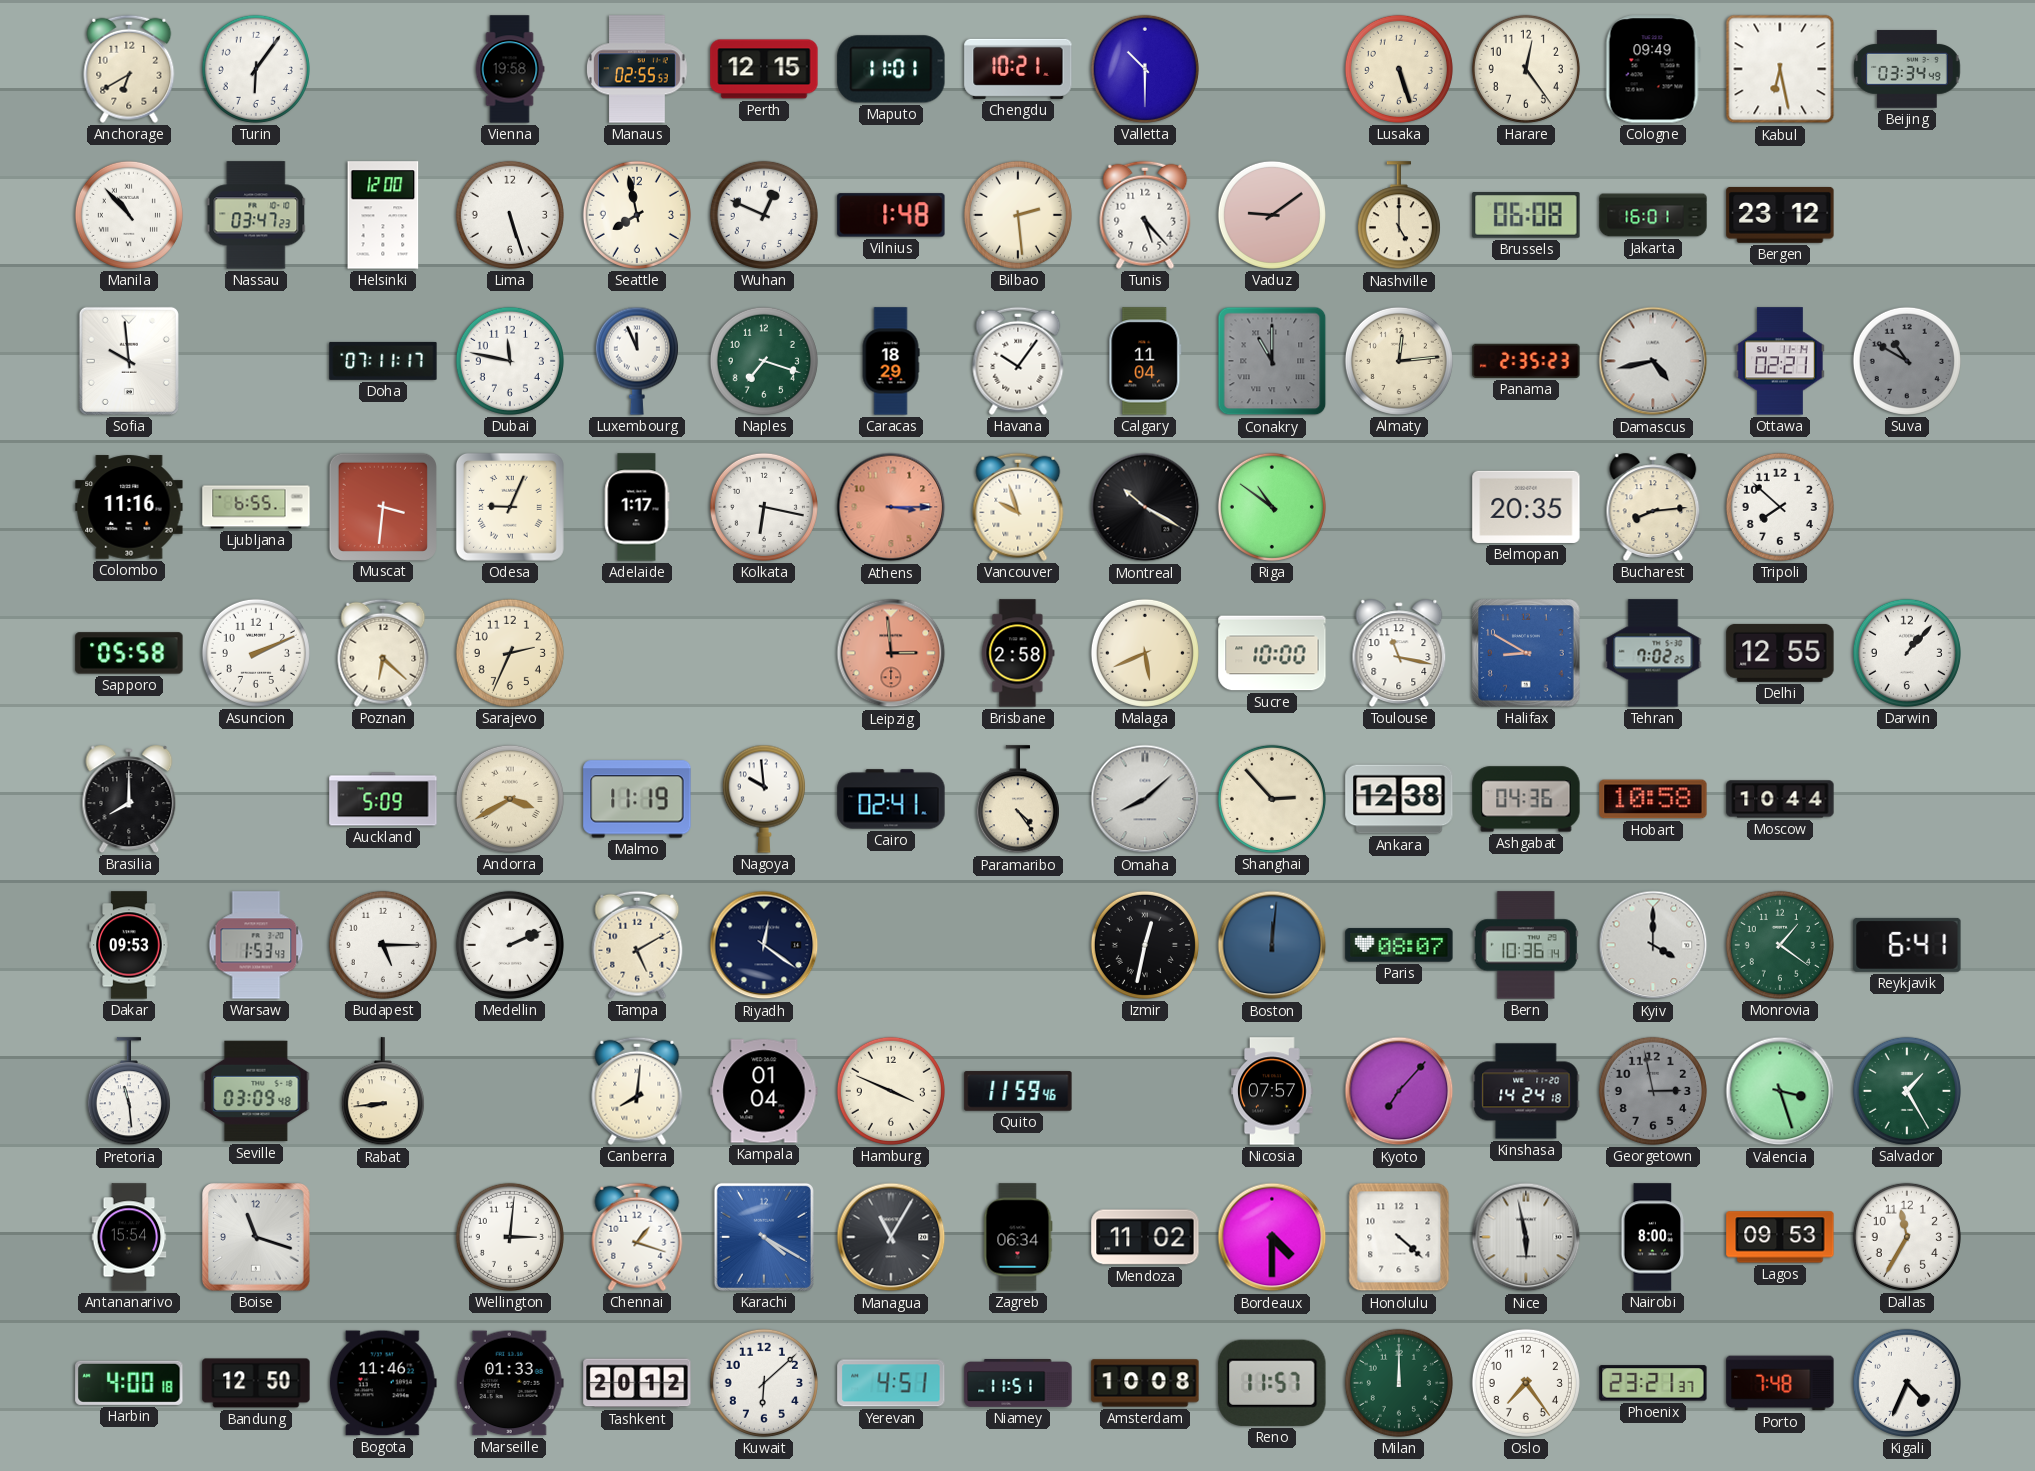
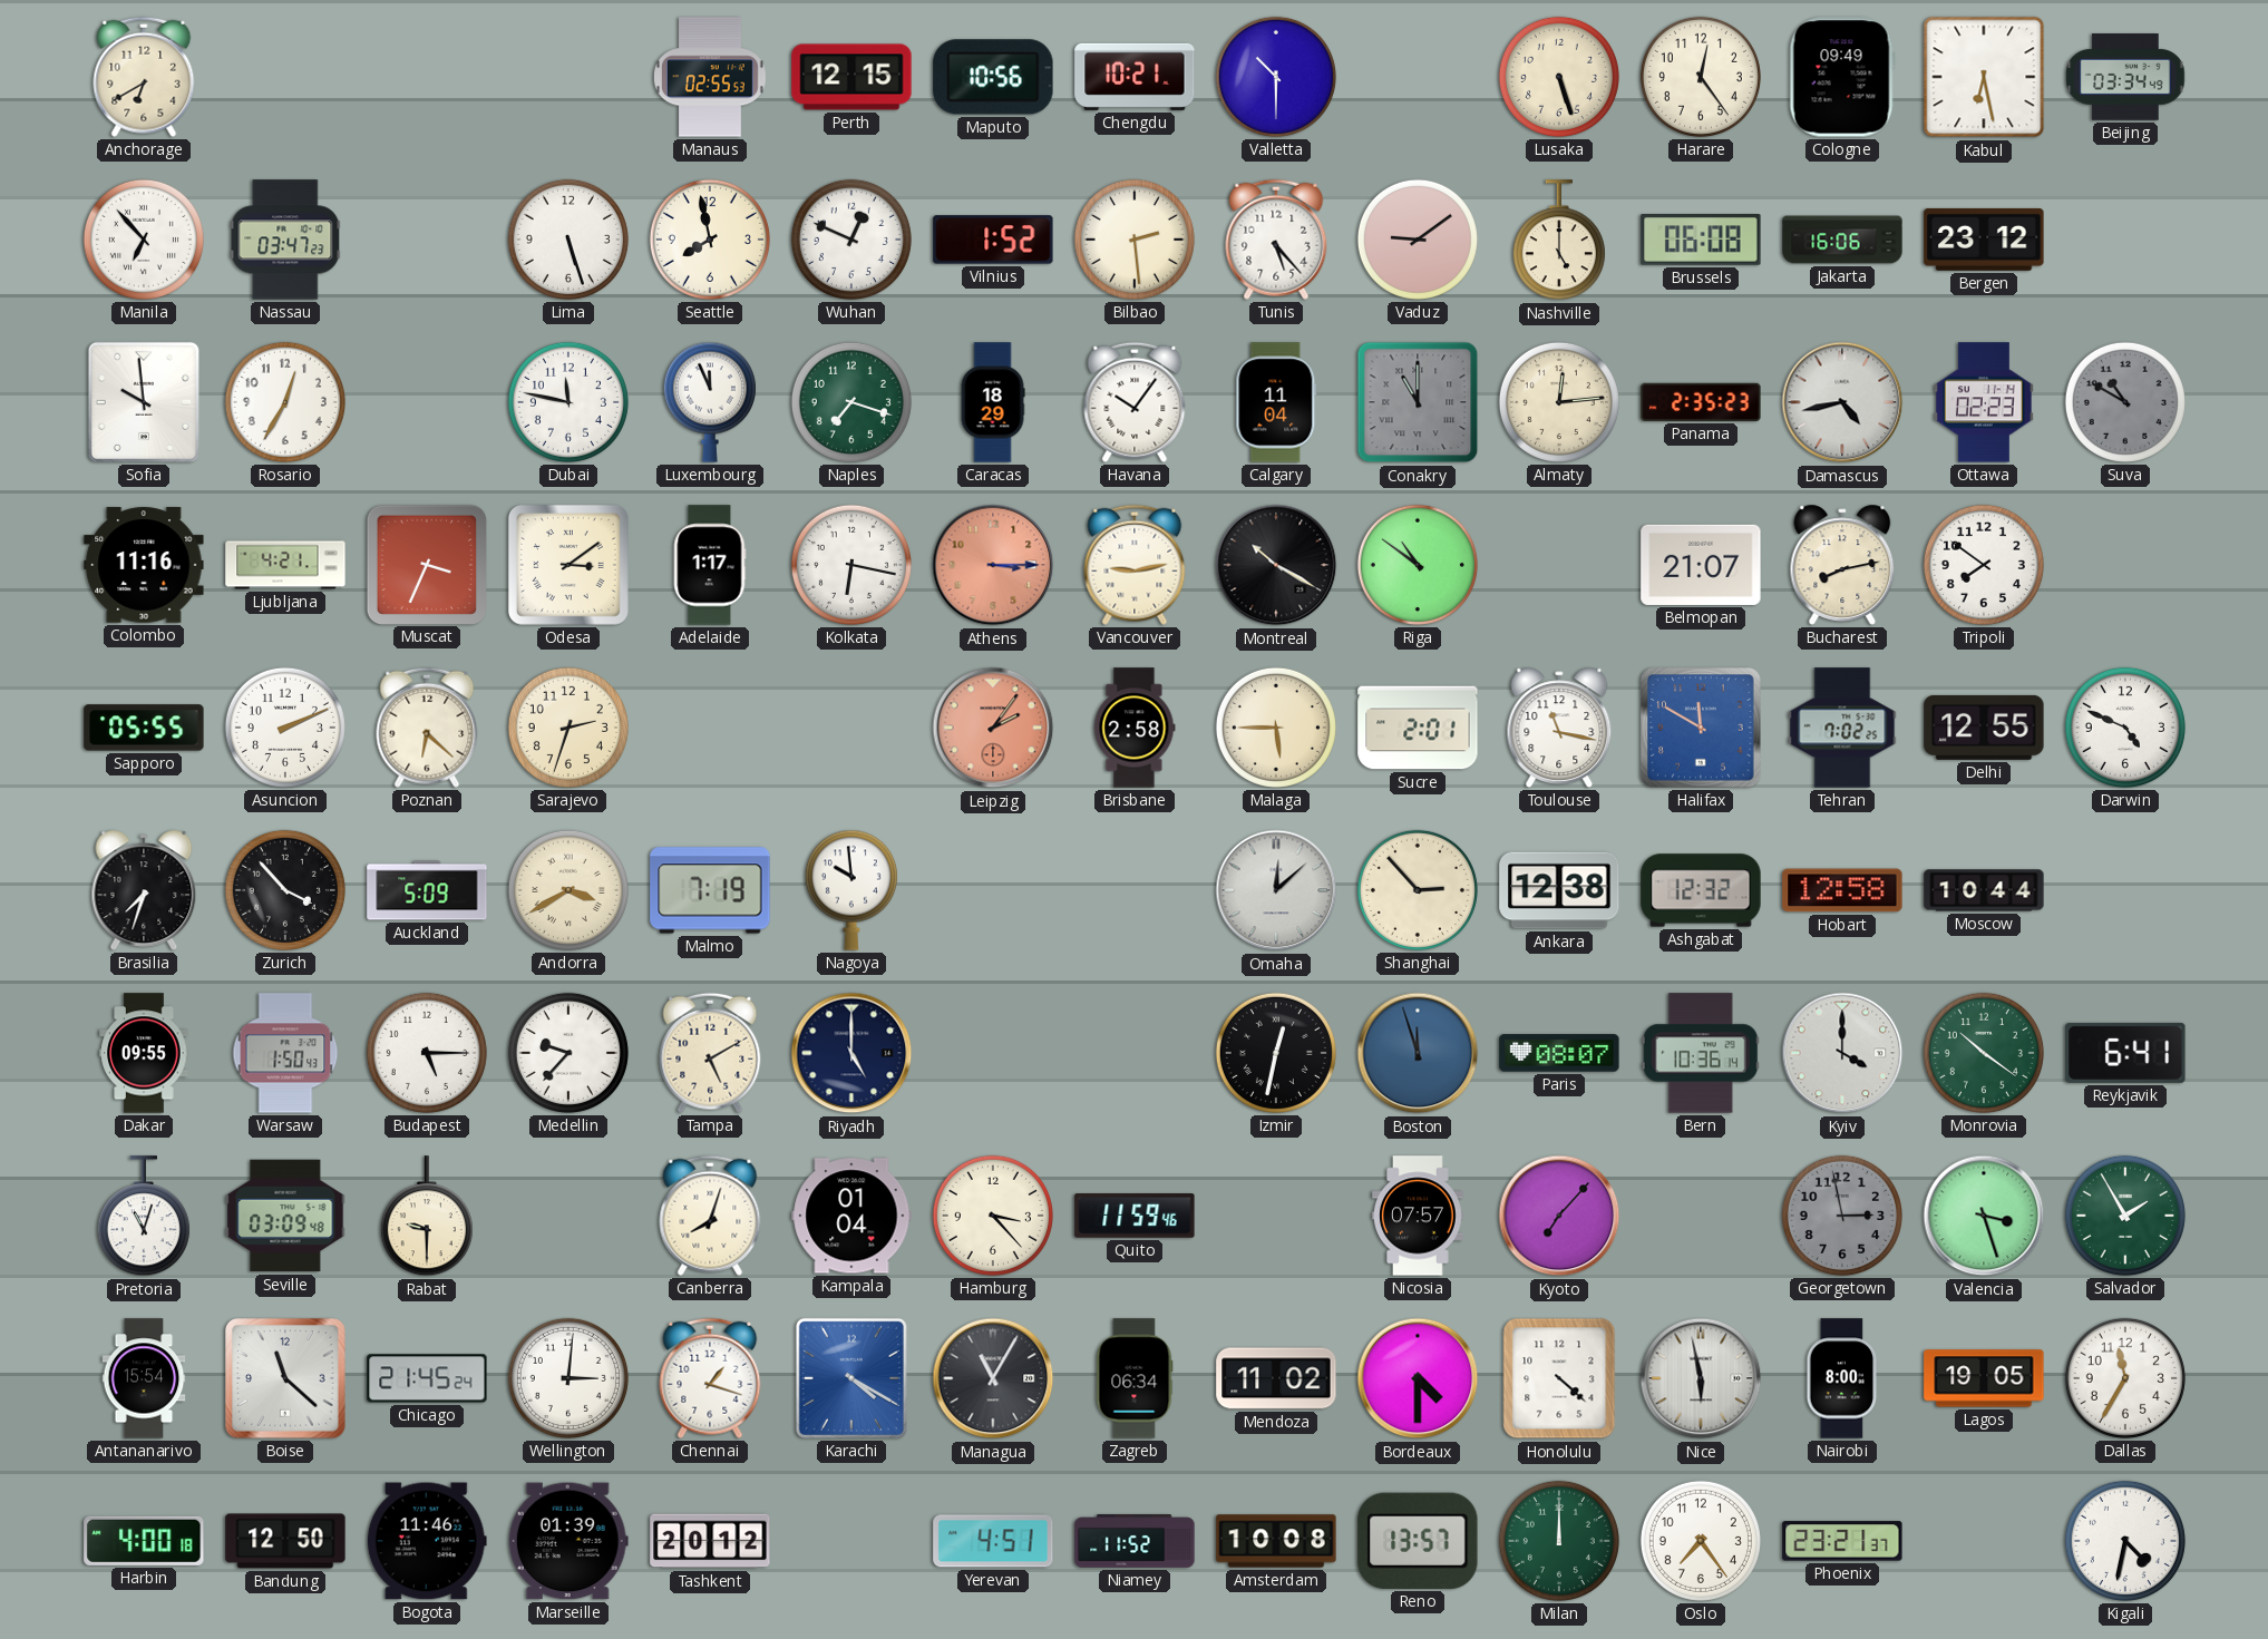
Turin: 6:06 -> none
Vienna: 19:58 -> none
Maputo: 11:01 -> 10:56
Manila: 10:53 -> 6:53
Helsinki: 12:00 -> none
Vilnius: 1:48 -> 1:52
Jakarta: 16:01 -> 16:06
Rosario: none -> 12:35
Doha: 07:11 -> none
Ottawa: 02:21 -> 02:23
Ljubljana: 6:55 -> 4:21
Muscat: 3:31 -> 3:34
Odesa: 9:04 -> 3:09
Vancouver: 9:57 -> 9:13
Belmopan: 20:35 -> 21:07
Bucharest: 8:14 -> 8:13
Tripoli: 7:52 -> 7:51
Sapporo: 05:58 -> 05:55
Sarajevo: 2:34 -> 2:33
Leipzig: 2:59 -> 2:06
Malaga: 5:41 -> 5:45
Sucre: 10:00 -> 2:01
Halifax: 8:50 -> 11:50
Darwin: 1:07 -> 4:49
Brasilia: 8:00 -> 7:33
Zurich: none -> 3:53
Malmo: 11:19 -> 7:19
Cairo: 02:41 -> none
Paramaribo: 4:24 -> none
Omaha: 8:08 -> 12:08
Ashgabat: 04:36 -> 12:32
Hobart: 10:58 -> 12:58
Dakar: 09:53 -> 09:55
Warsaw: 1:53 -> 1:50
Medellin: 2:11 -> 9:37
Riyadh: 12:21 -> 5:00
Boston: 12:01 -> 11:57
Monrovia: 1:21 -> 10:21
Pretoria: 11:29 -> 11:03
Rabat: 8:44 -> 9:30
Canberra: 8:01 -> 8:03
Hamburg: 3:49 -> 3:23
Kinshasa: 14:24 -> none
Salvador: 1:25 -> 1:55
Boise: 11:18 -> 11:22
Chicago: none -> 21:45
Lagos: 09:53 -> 19:05
Marseille: 01:33 -> 01:39
Kuwait: 6:08 -> none
Niamey: 11:51 -> 11:52
Reno: 11:57 -> 13:57
Porto: 7:48 -> none
Kigali: 4:34 -> 4:32
